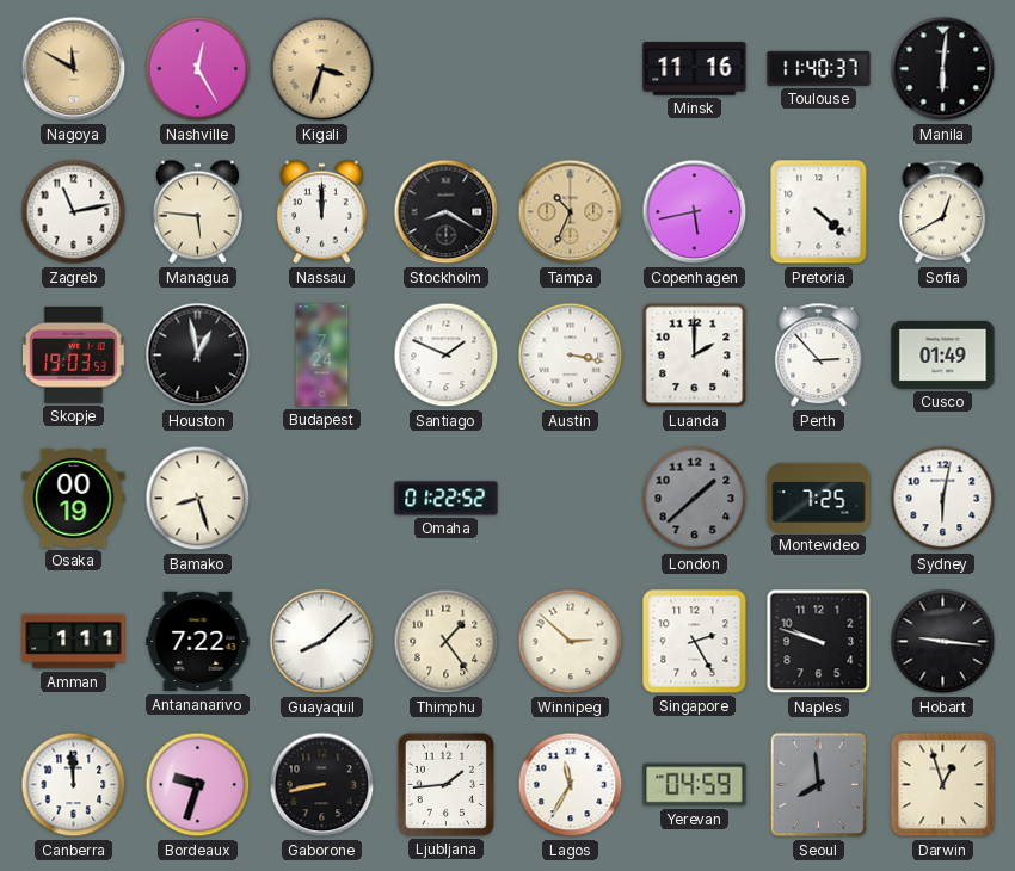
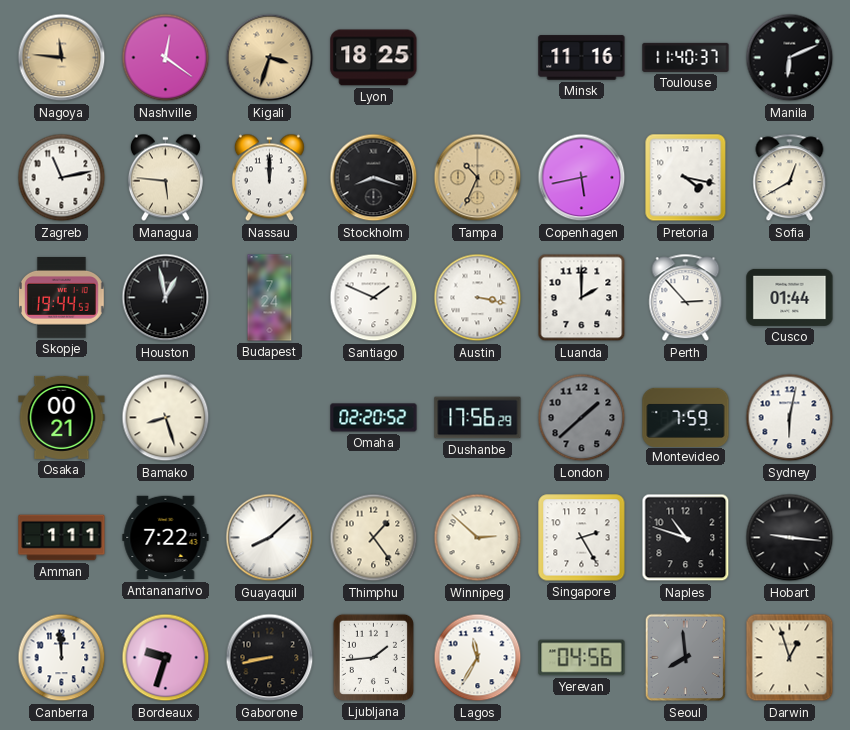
Nagoya: 11:50 -> 11:46
Nashville: 12:25 -> 12:21
Lyon: none -> 18:25
Manila: 6:01 -> 6:11
Stockholm: 8:20 -> 8:18
Pretoria: 4:22 -> 4:17
Skopje: 19:03 -> 19:44
Cusco: 01:49 -> 01:44
Osaka: 00:19 -> 00:21
Omaha: 01:22 -> 02:20
Dushanbe: none -> 17:56
Montevideo: 7:25 -> 7:59
Naples: 9:48 -> 10:48
Yerevan: 04:59 -> 04:56
